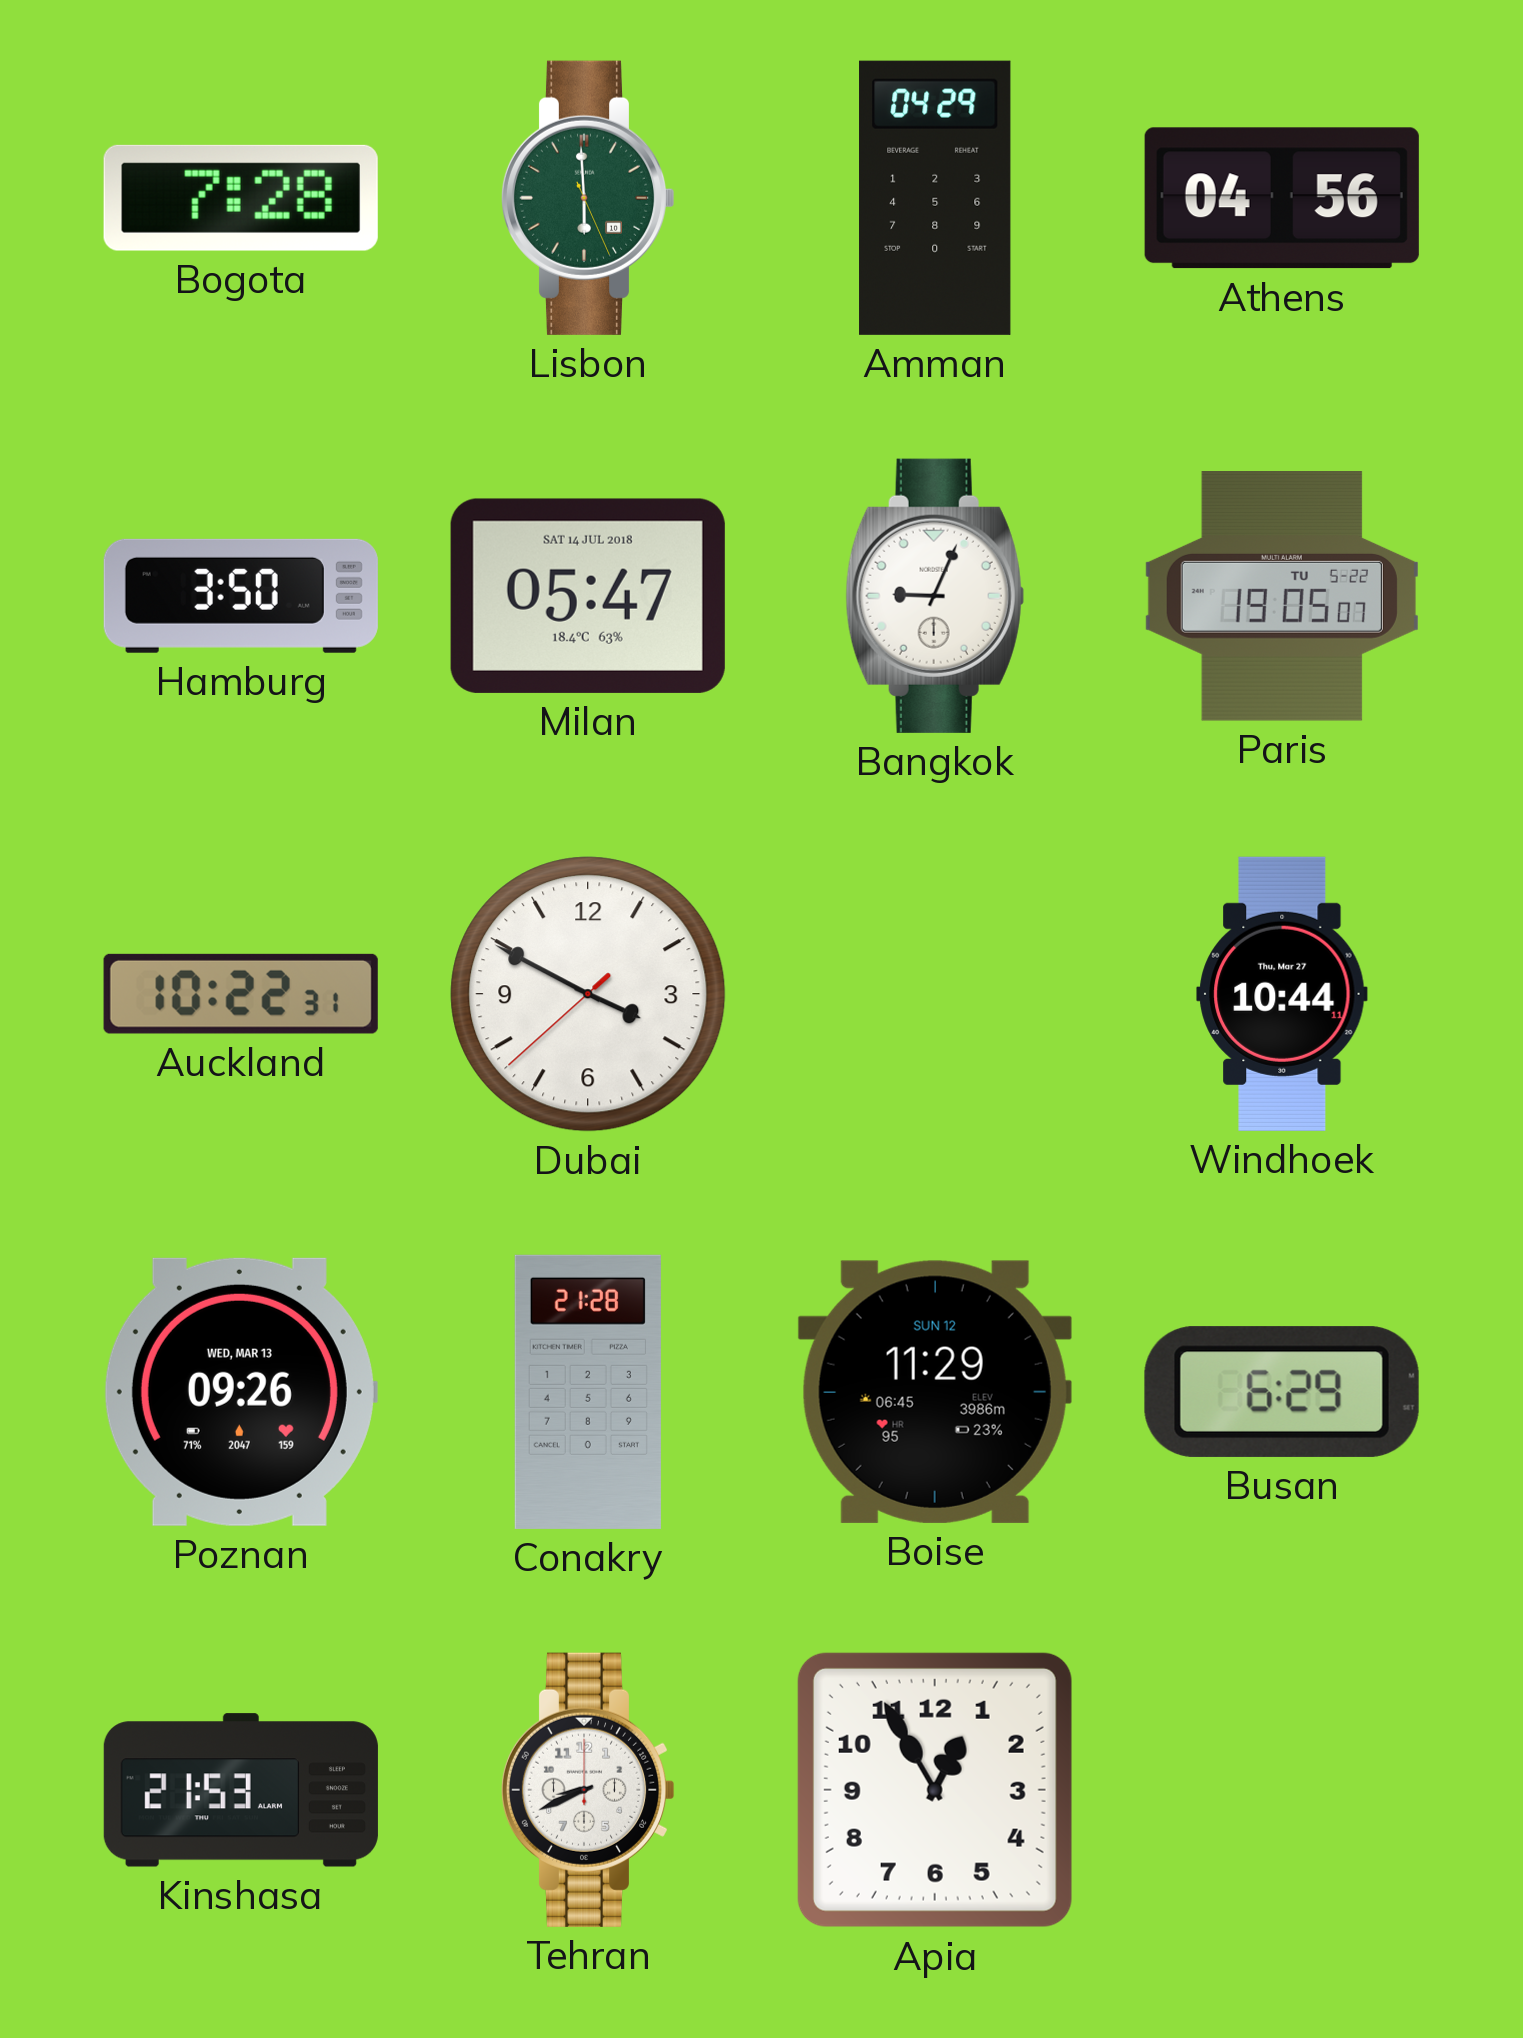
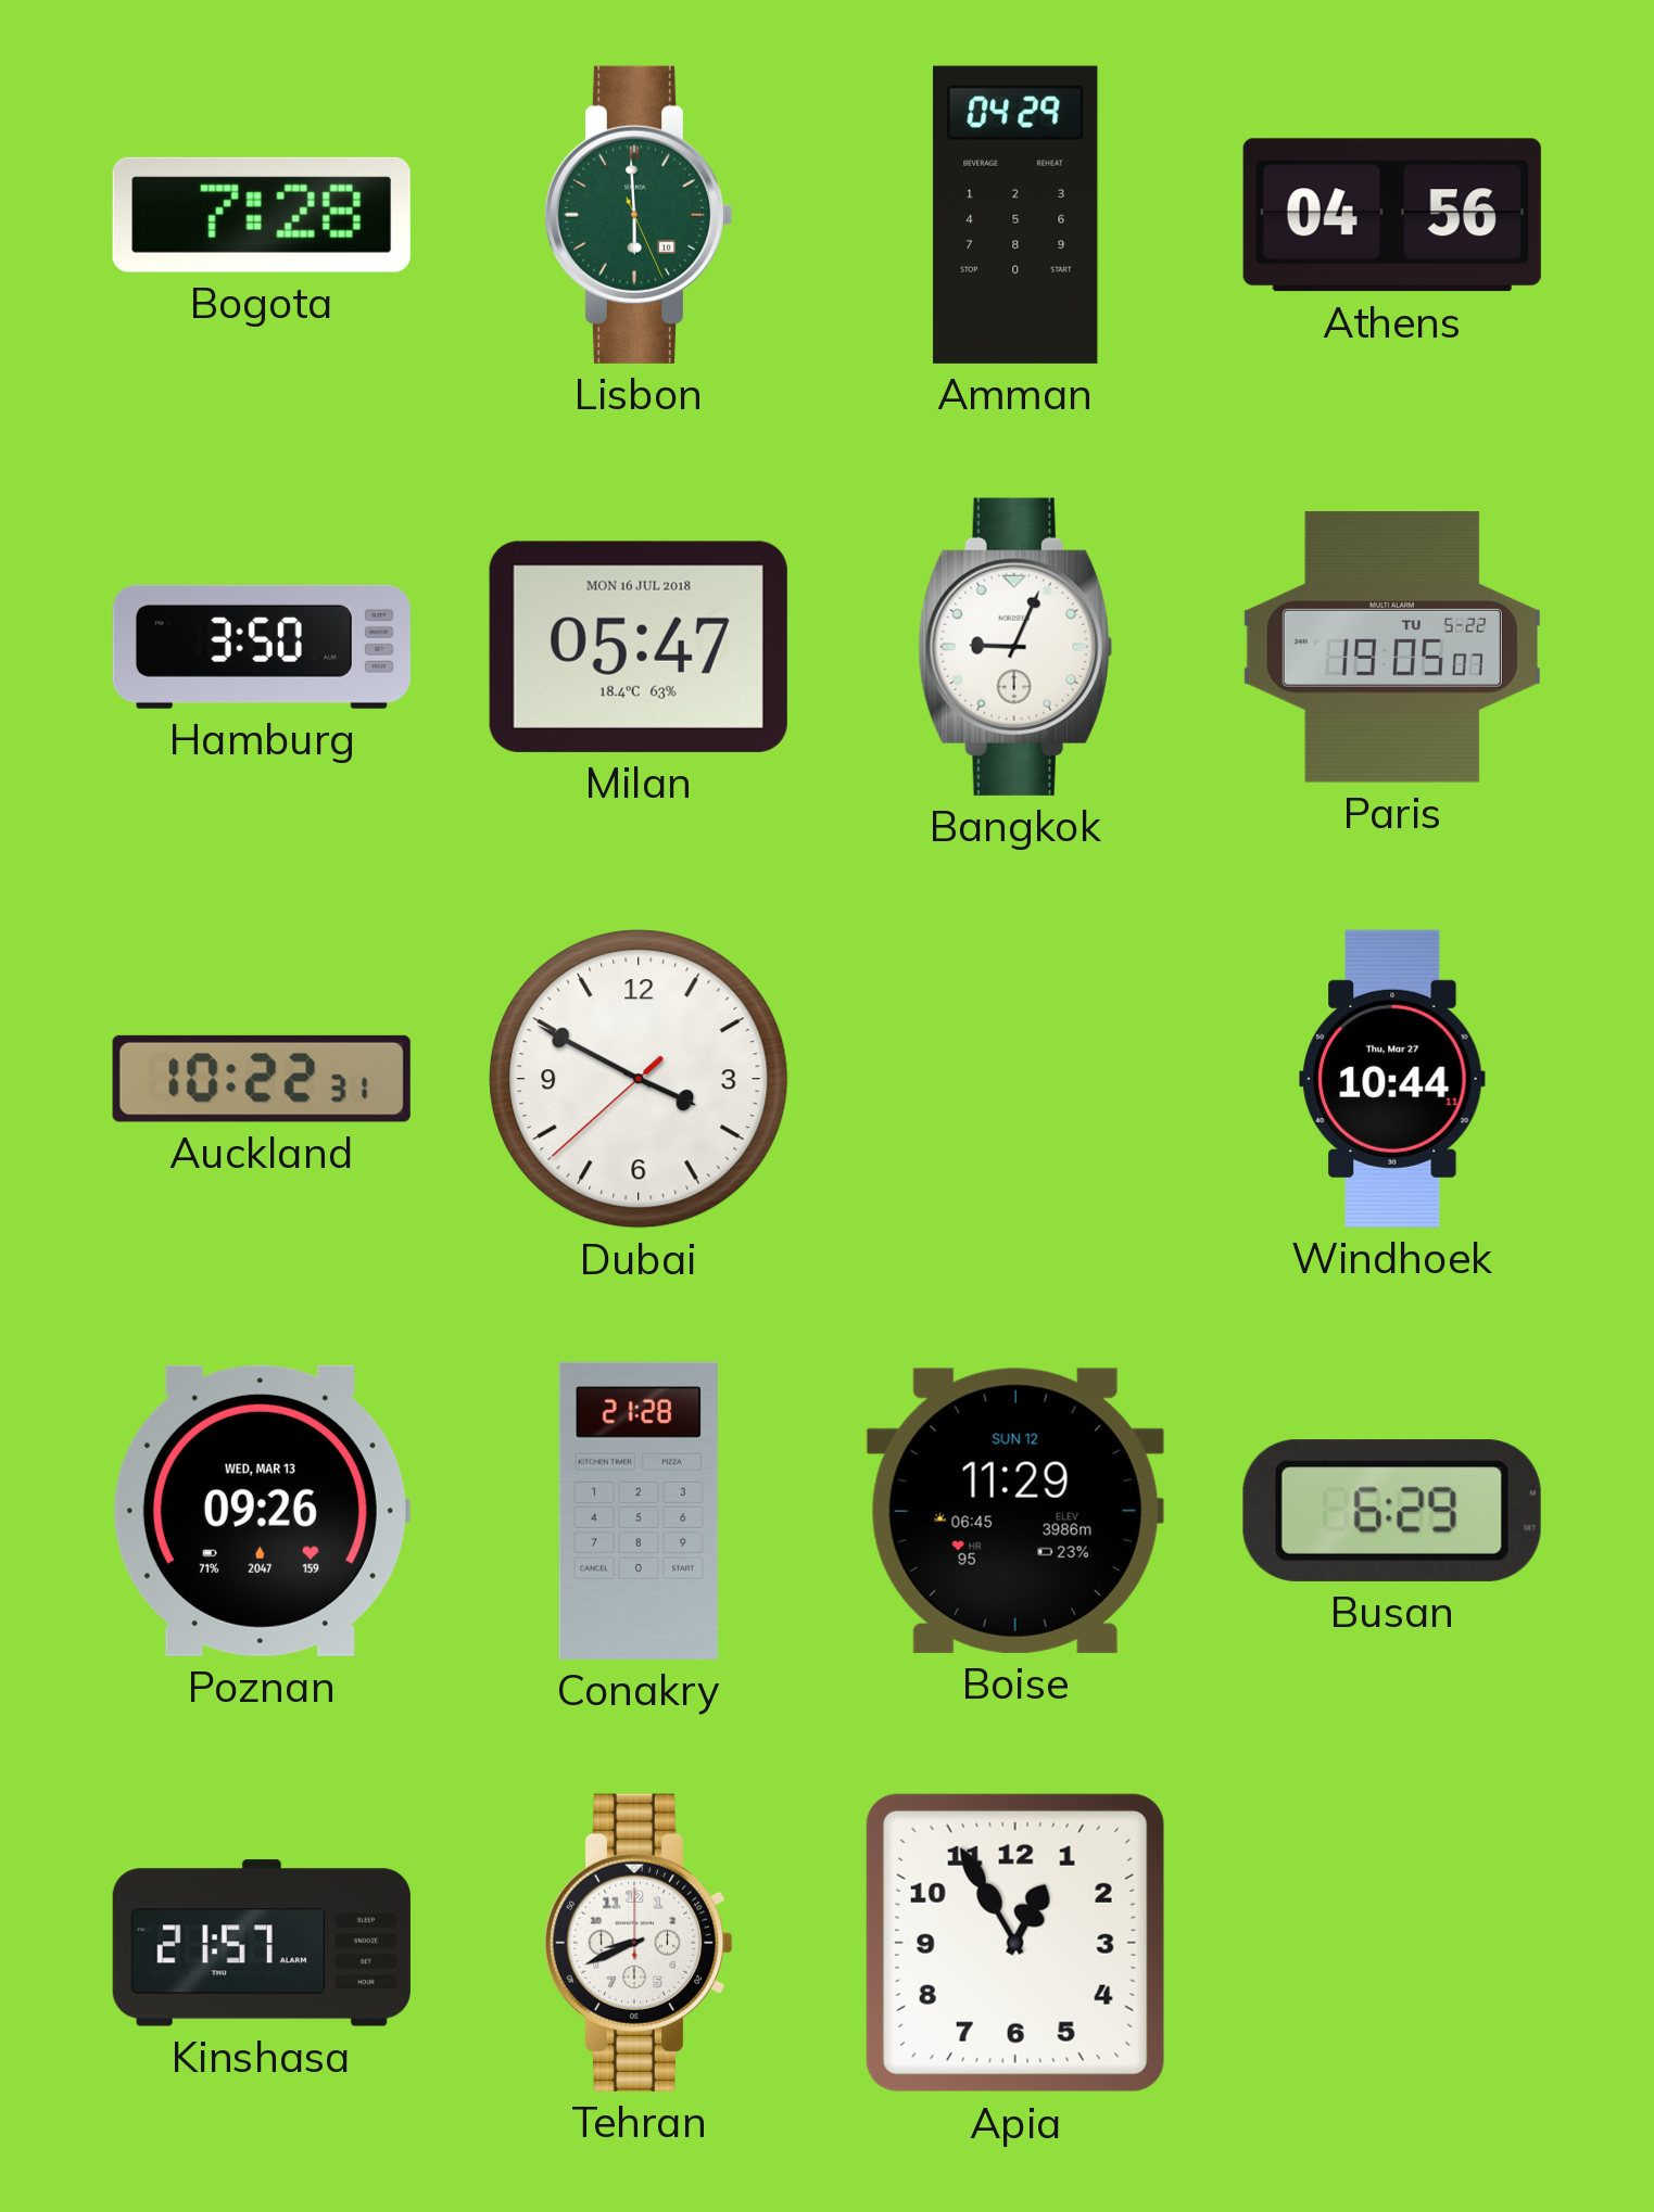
Milan date: SAT 14 JUL 2018 -> MON 16 JUL 2018
Kinshasa: 21:53 -> 21:57
